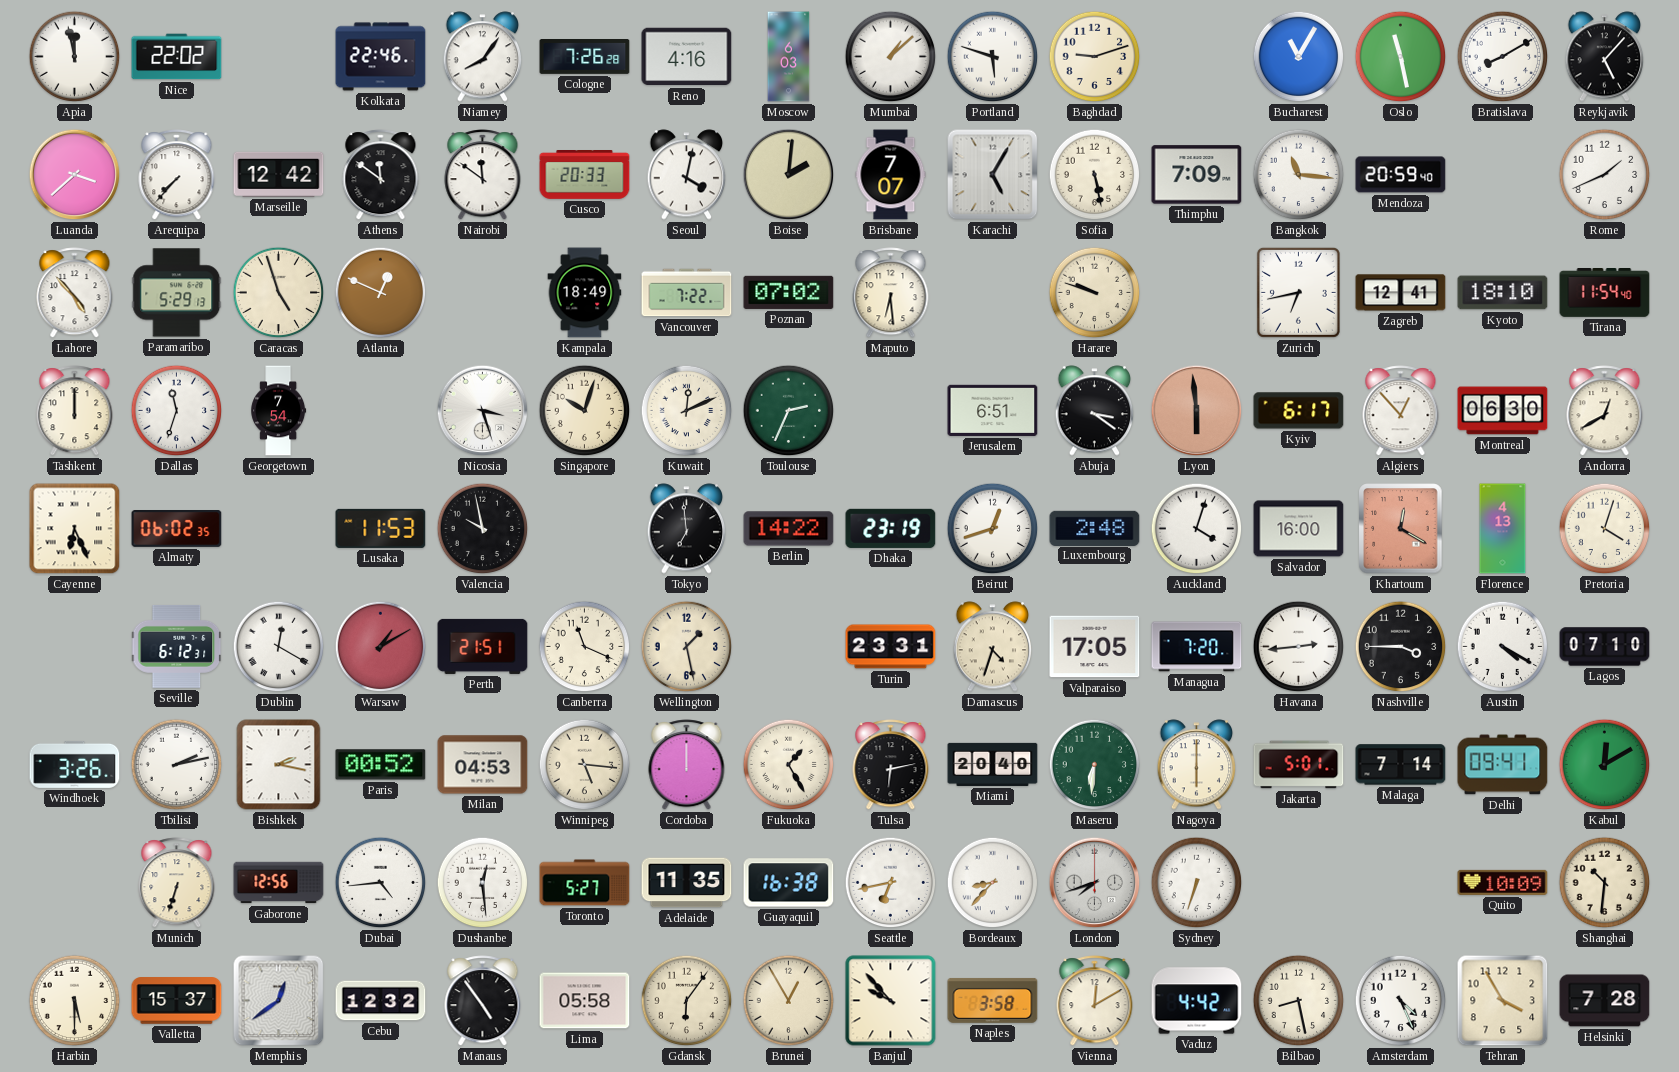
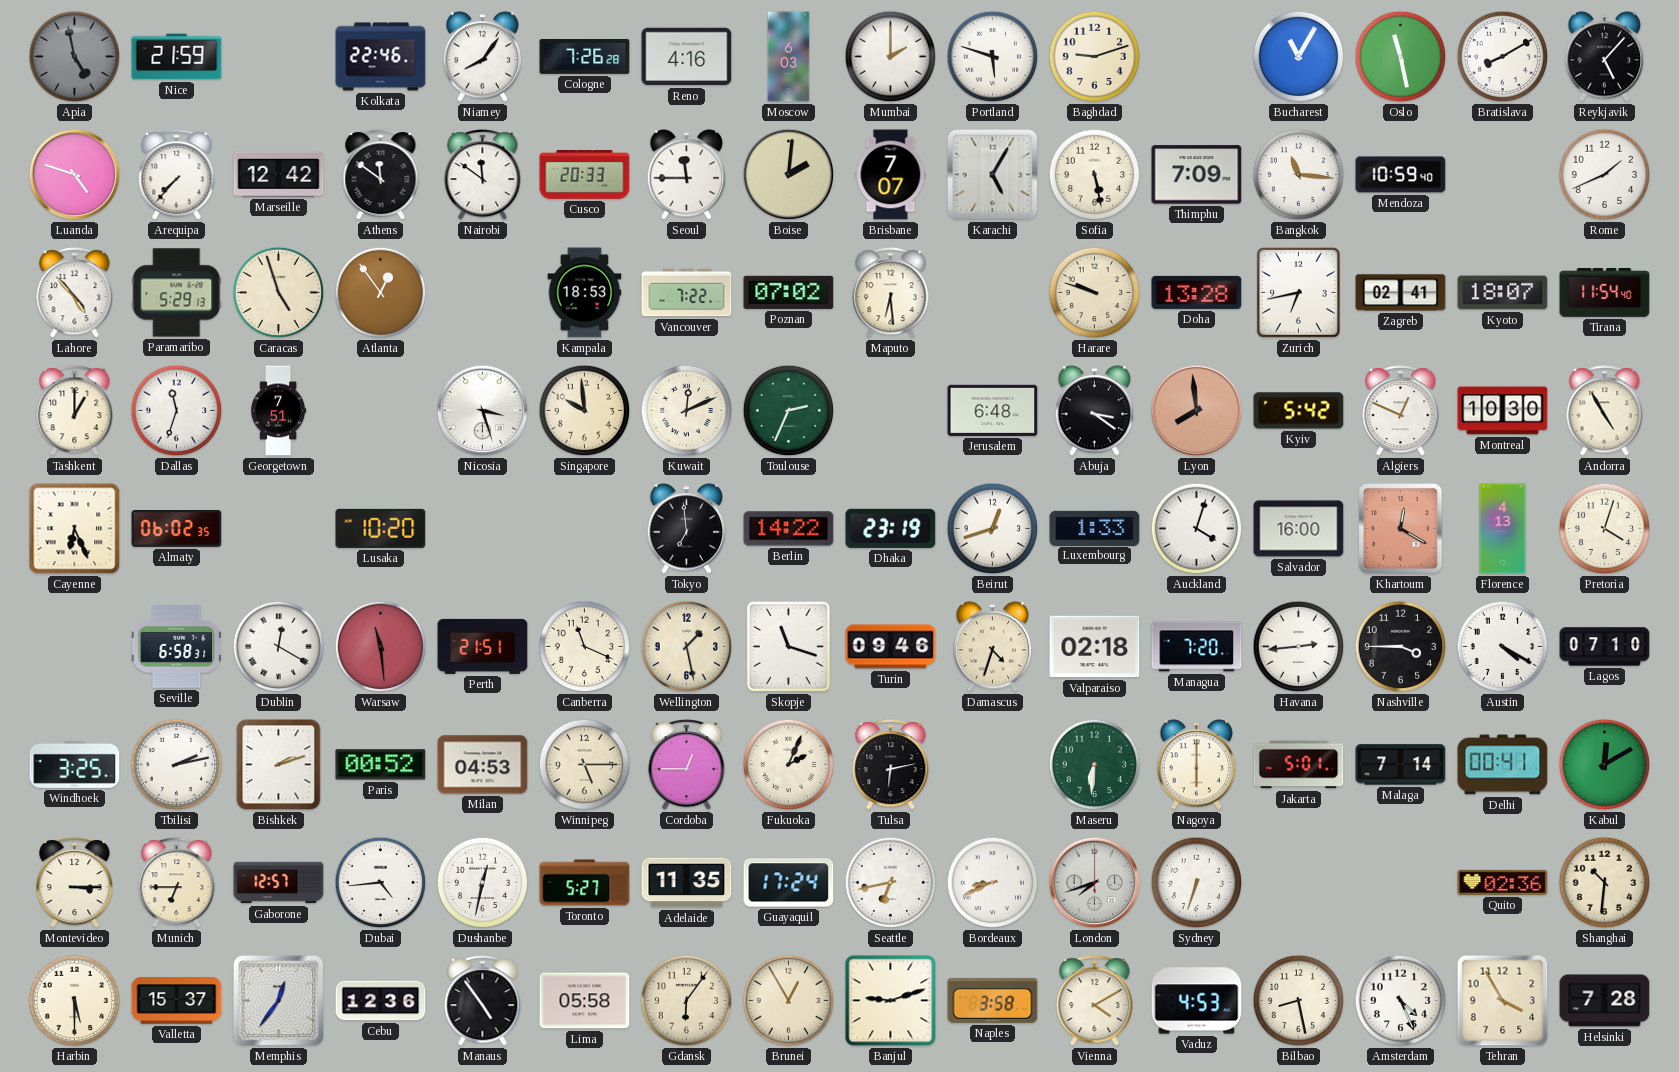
Apia: 11:58 -> 4:58
Apia dial: white -> grey
Nice: 22:02 -> 21:59
Mumbai: 1:08 -> 2:00
Luanda: 3:38 -> 4:48
Seoul: 4:02 -> 11:45
Mendoza: 20:59 -> 10:59
Atlanta: 12:49 -> 12:54
Kampala: 18:49 -> 18:53
Doha: none -> 13:28
Zagreb: 12:41 -> 02:41
Kyoto: 18:10 -> 18:07
Tashkent: 12:00 -> 1:00
Georgetown: 7:54 -> 7:51
Singapore: 10:03 -> 9:59
Jerusalem: 6:51 -> 6:48
Lyon: 5:59 -> 7:59
Kyiv: 6:17 -> 5:42
Algiers: 12:53 -> 12:49
Montreal: 06:30 -> 10:30
Andorra: 12:40 -> 4:55
Lusaka: 11:53 -> 10:20
Valencia: 9:58 -> none
Luxembourg: 2:48 -> 1:33
Seville: 6:12 -> 6:58
Warsaw: 1:10 -> 11:29
Skopje: none -> 11:18
Turin: 23:31 -> 09:46
Valparaiso: 17:05 -> 02:18
Windhoek: 3:26 -> 3:25
Bishkek: 2:17 -> 2:12
Winnipeg: 5:16 -> 5:15
Cordoba: 12:00 -> 12:45
Fukuoka: 1:25 -> 2:04
Miami: 20:40 -> none
Delhi: 09:41 -> 00:41
Montevideo: none -> 3:15
Munich: 6:33 -> 6:45
Gaborone: 12:56 -> 12:57
Dushanbe: 12:29 -> 12:32
Guayaquil: 16:38 -> 17:24
Bordeaux: 8:37 -> 8:41
Quito: 10:09 -> 02:36
Memphis: 12:39 -> 12:36
Cebu: 12:32 -> 12:36
Banjul: 9:53 -> 9:12
Vienna: 12:10 -> 4:10
Vaduz: 4:42 -> 4:53
